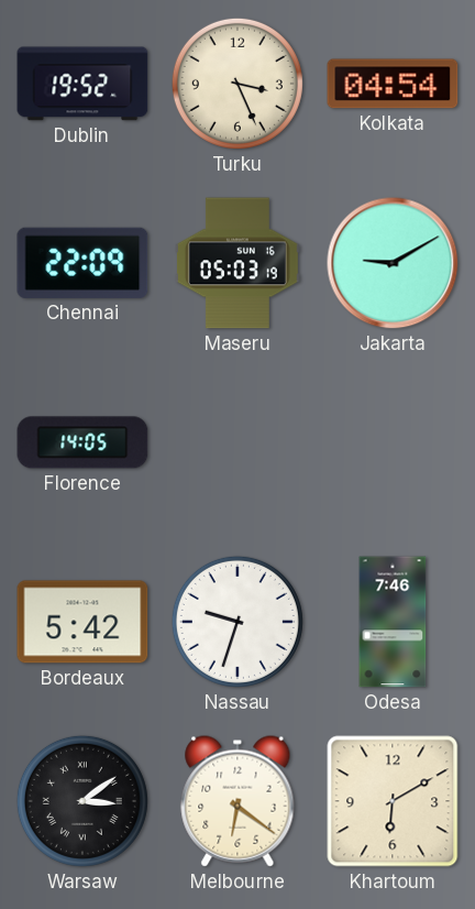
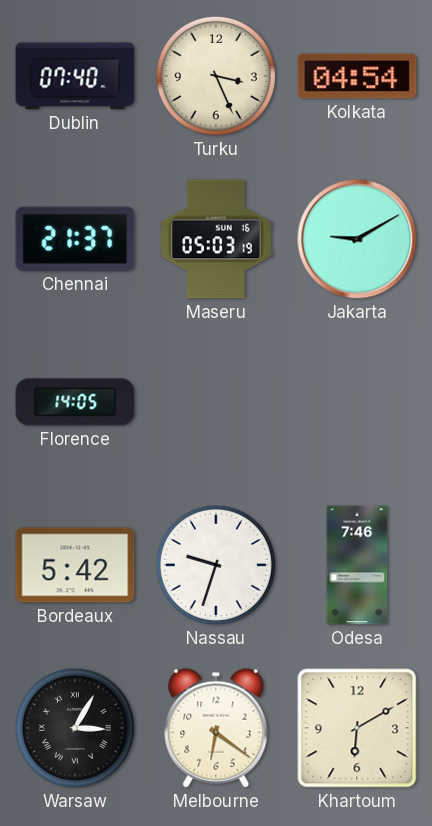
Dublin: 19:52 -> 07:40
Chennai: 22:09 -> 21:37
Warsaw: 3:09 -> 3:05
